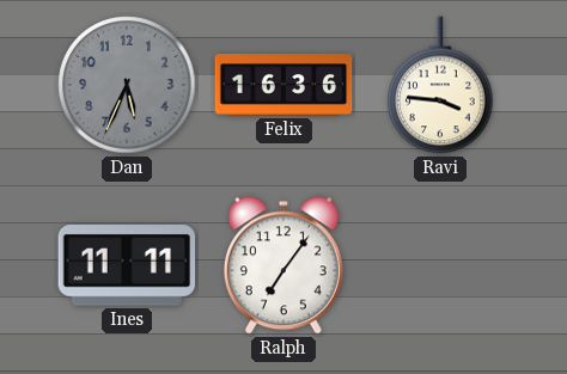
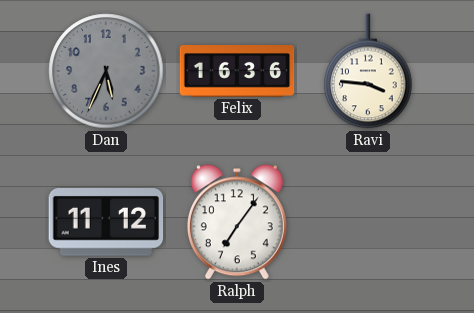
Ines: 11:11 -> 11:12
